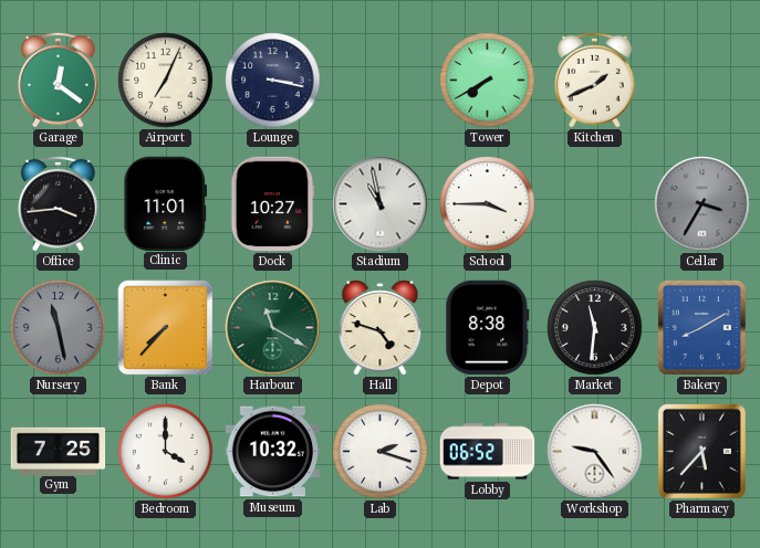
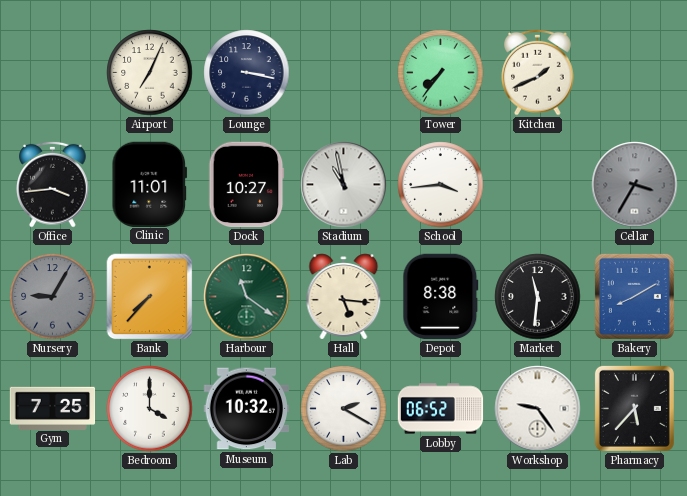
Garage: 12:21 -> none
Tower: 7:40 -> 7:36
School: 3:45 -> 3:44
Nursery: 11:28 -> 9:05
Harbour: 11:20 -> 11:21
Hall: 4:48 -> 5:16
Lab: 2:18 -> 2:20
